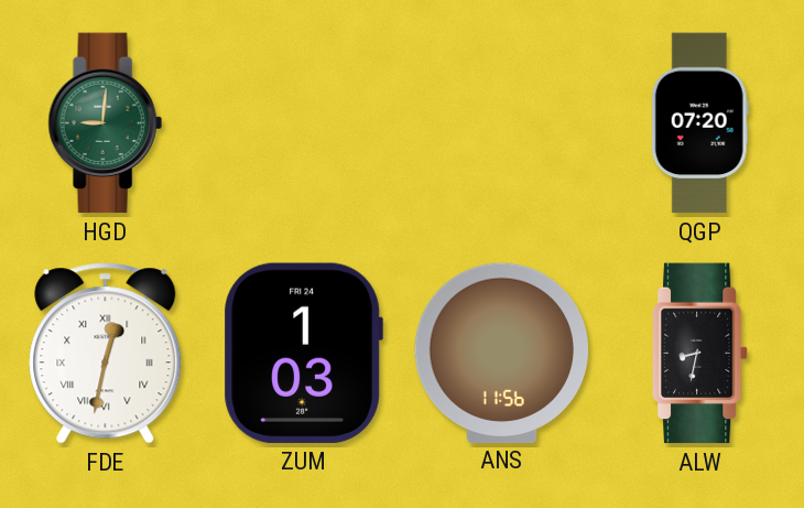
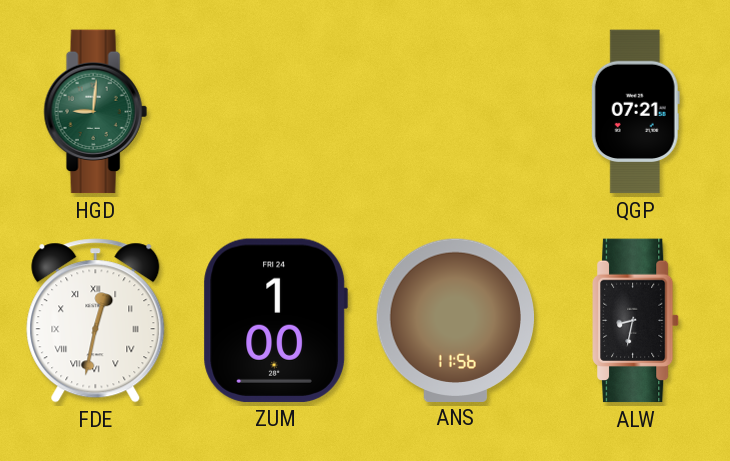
QGP: 07:20 -> 07:21
ZUM: 1:03 -> 1:00
